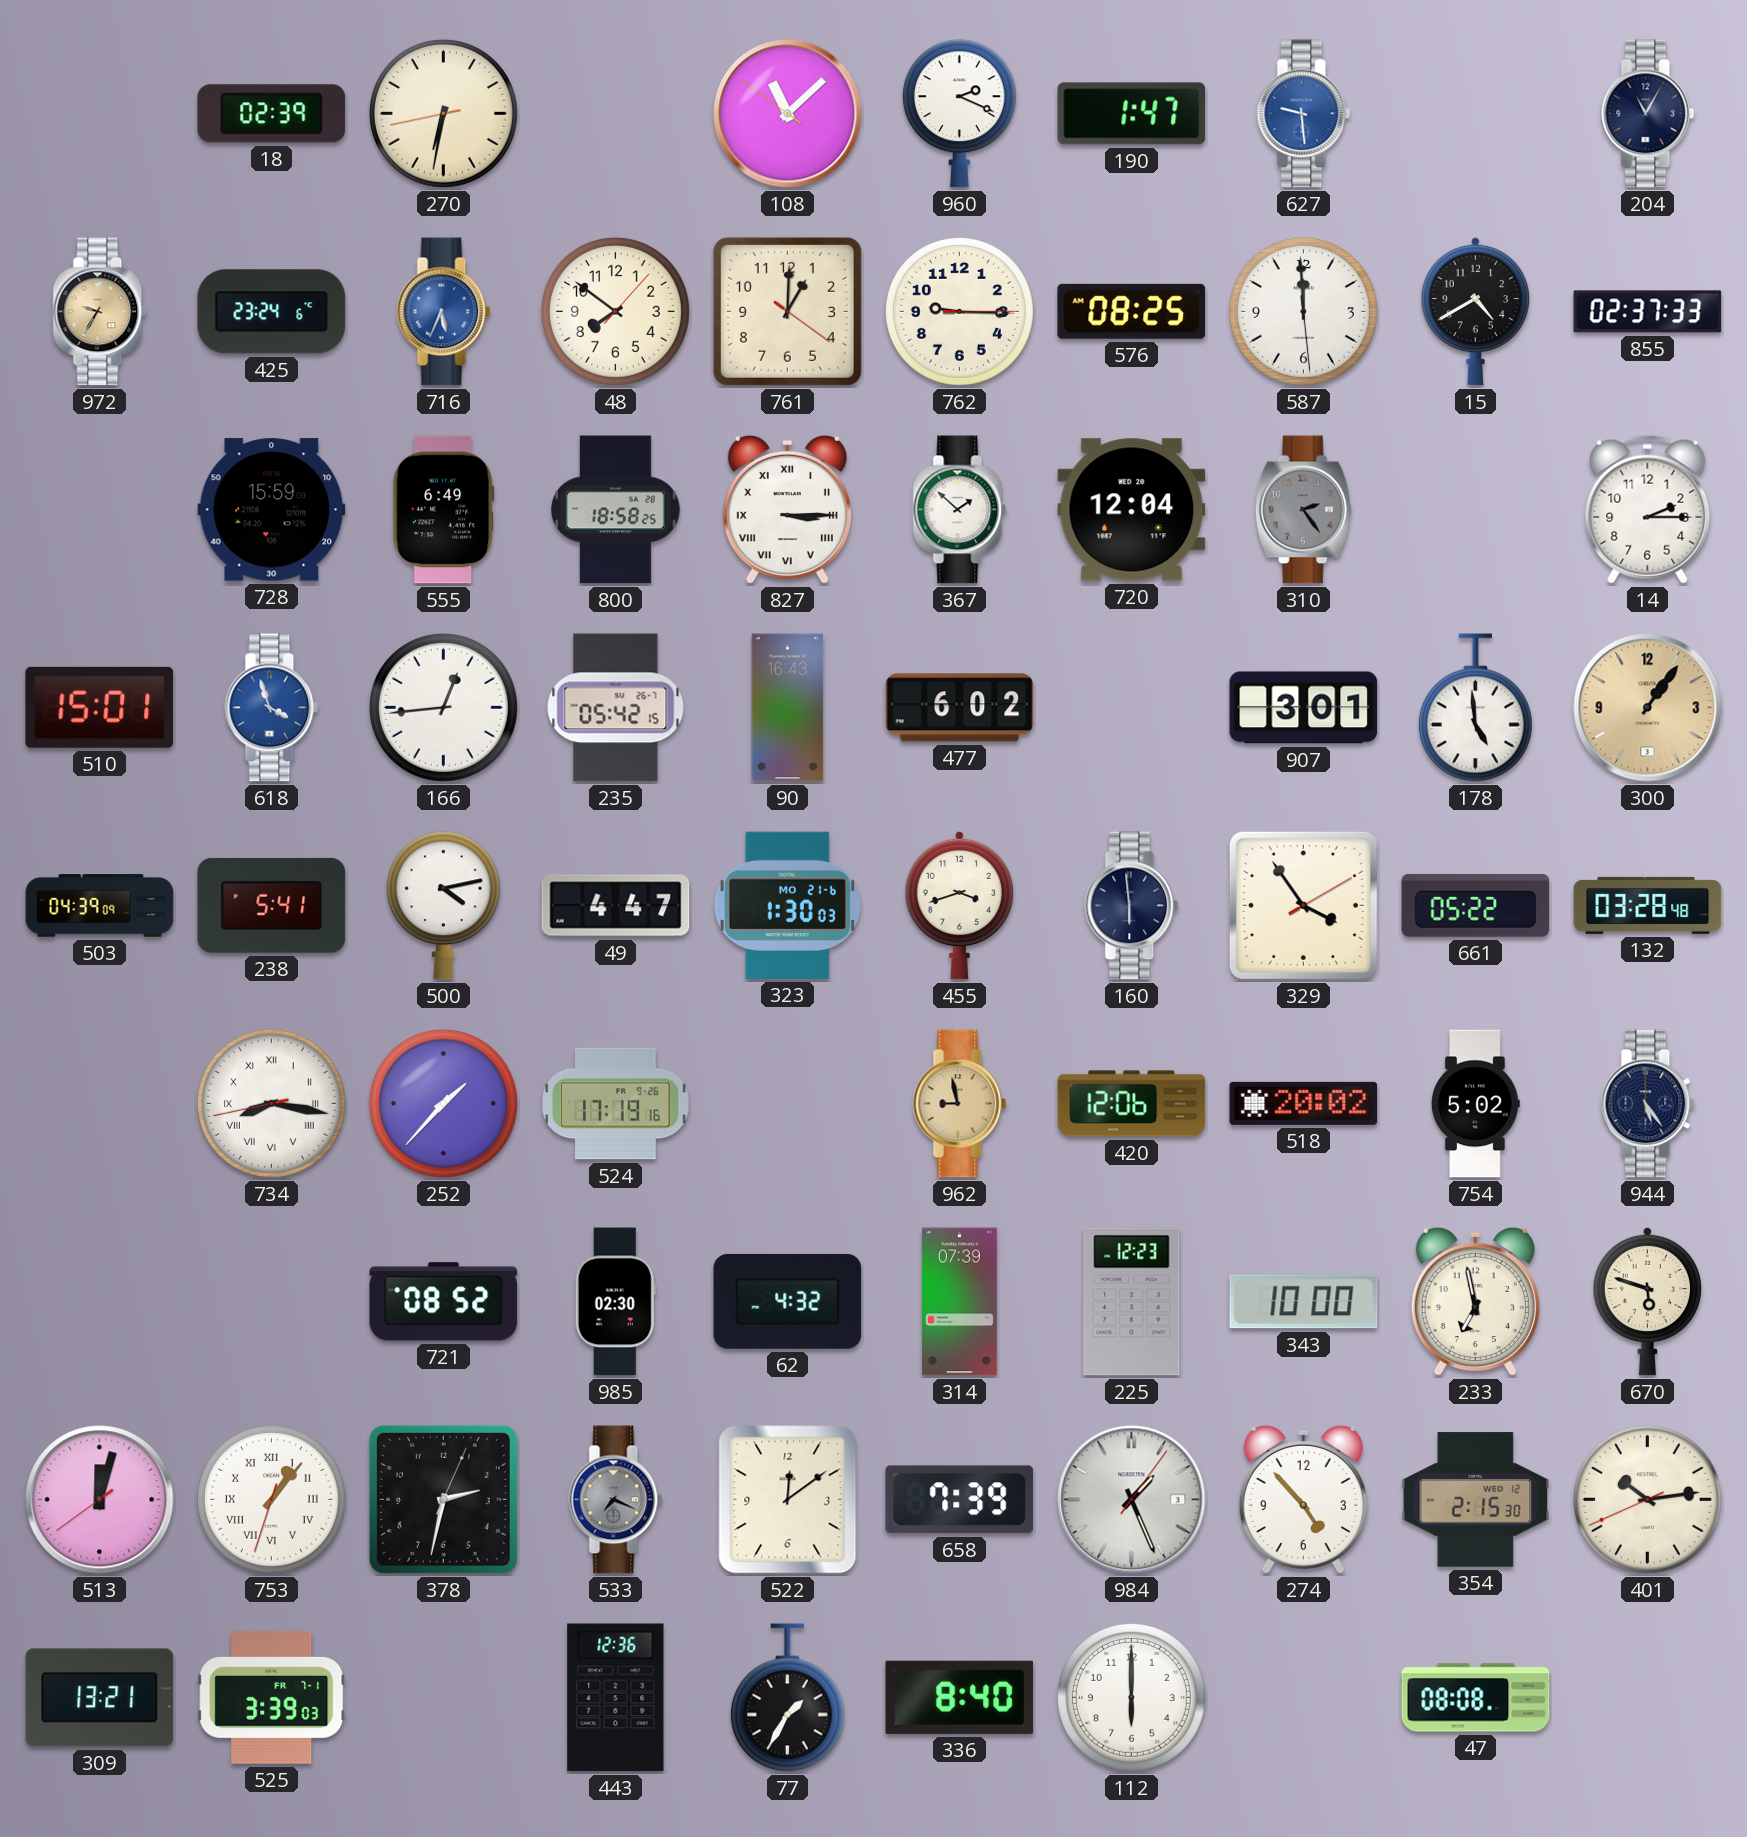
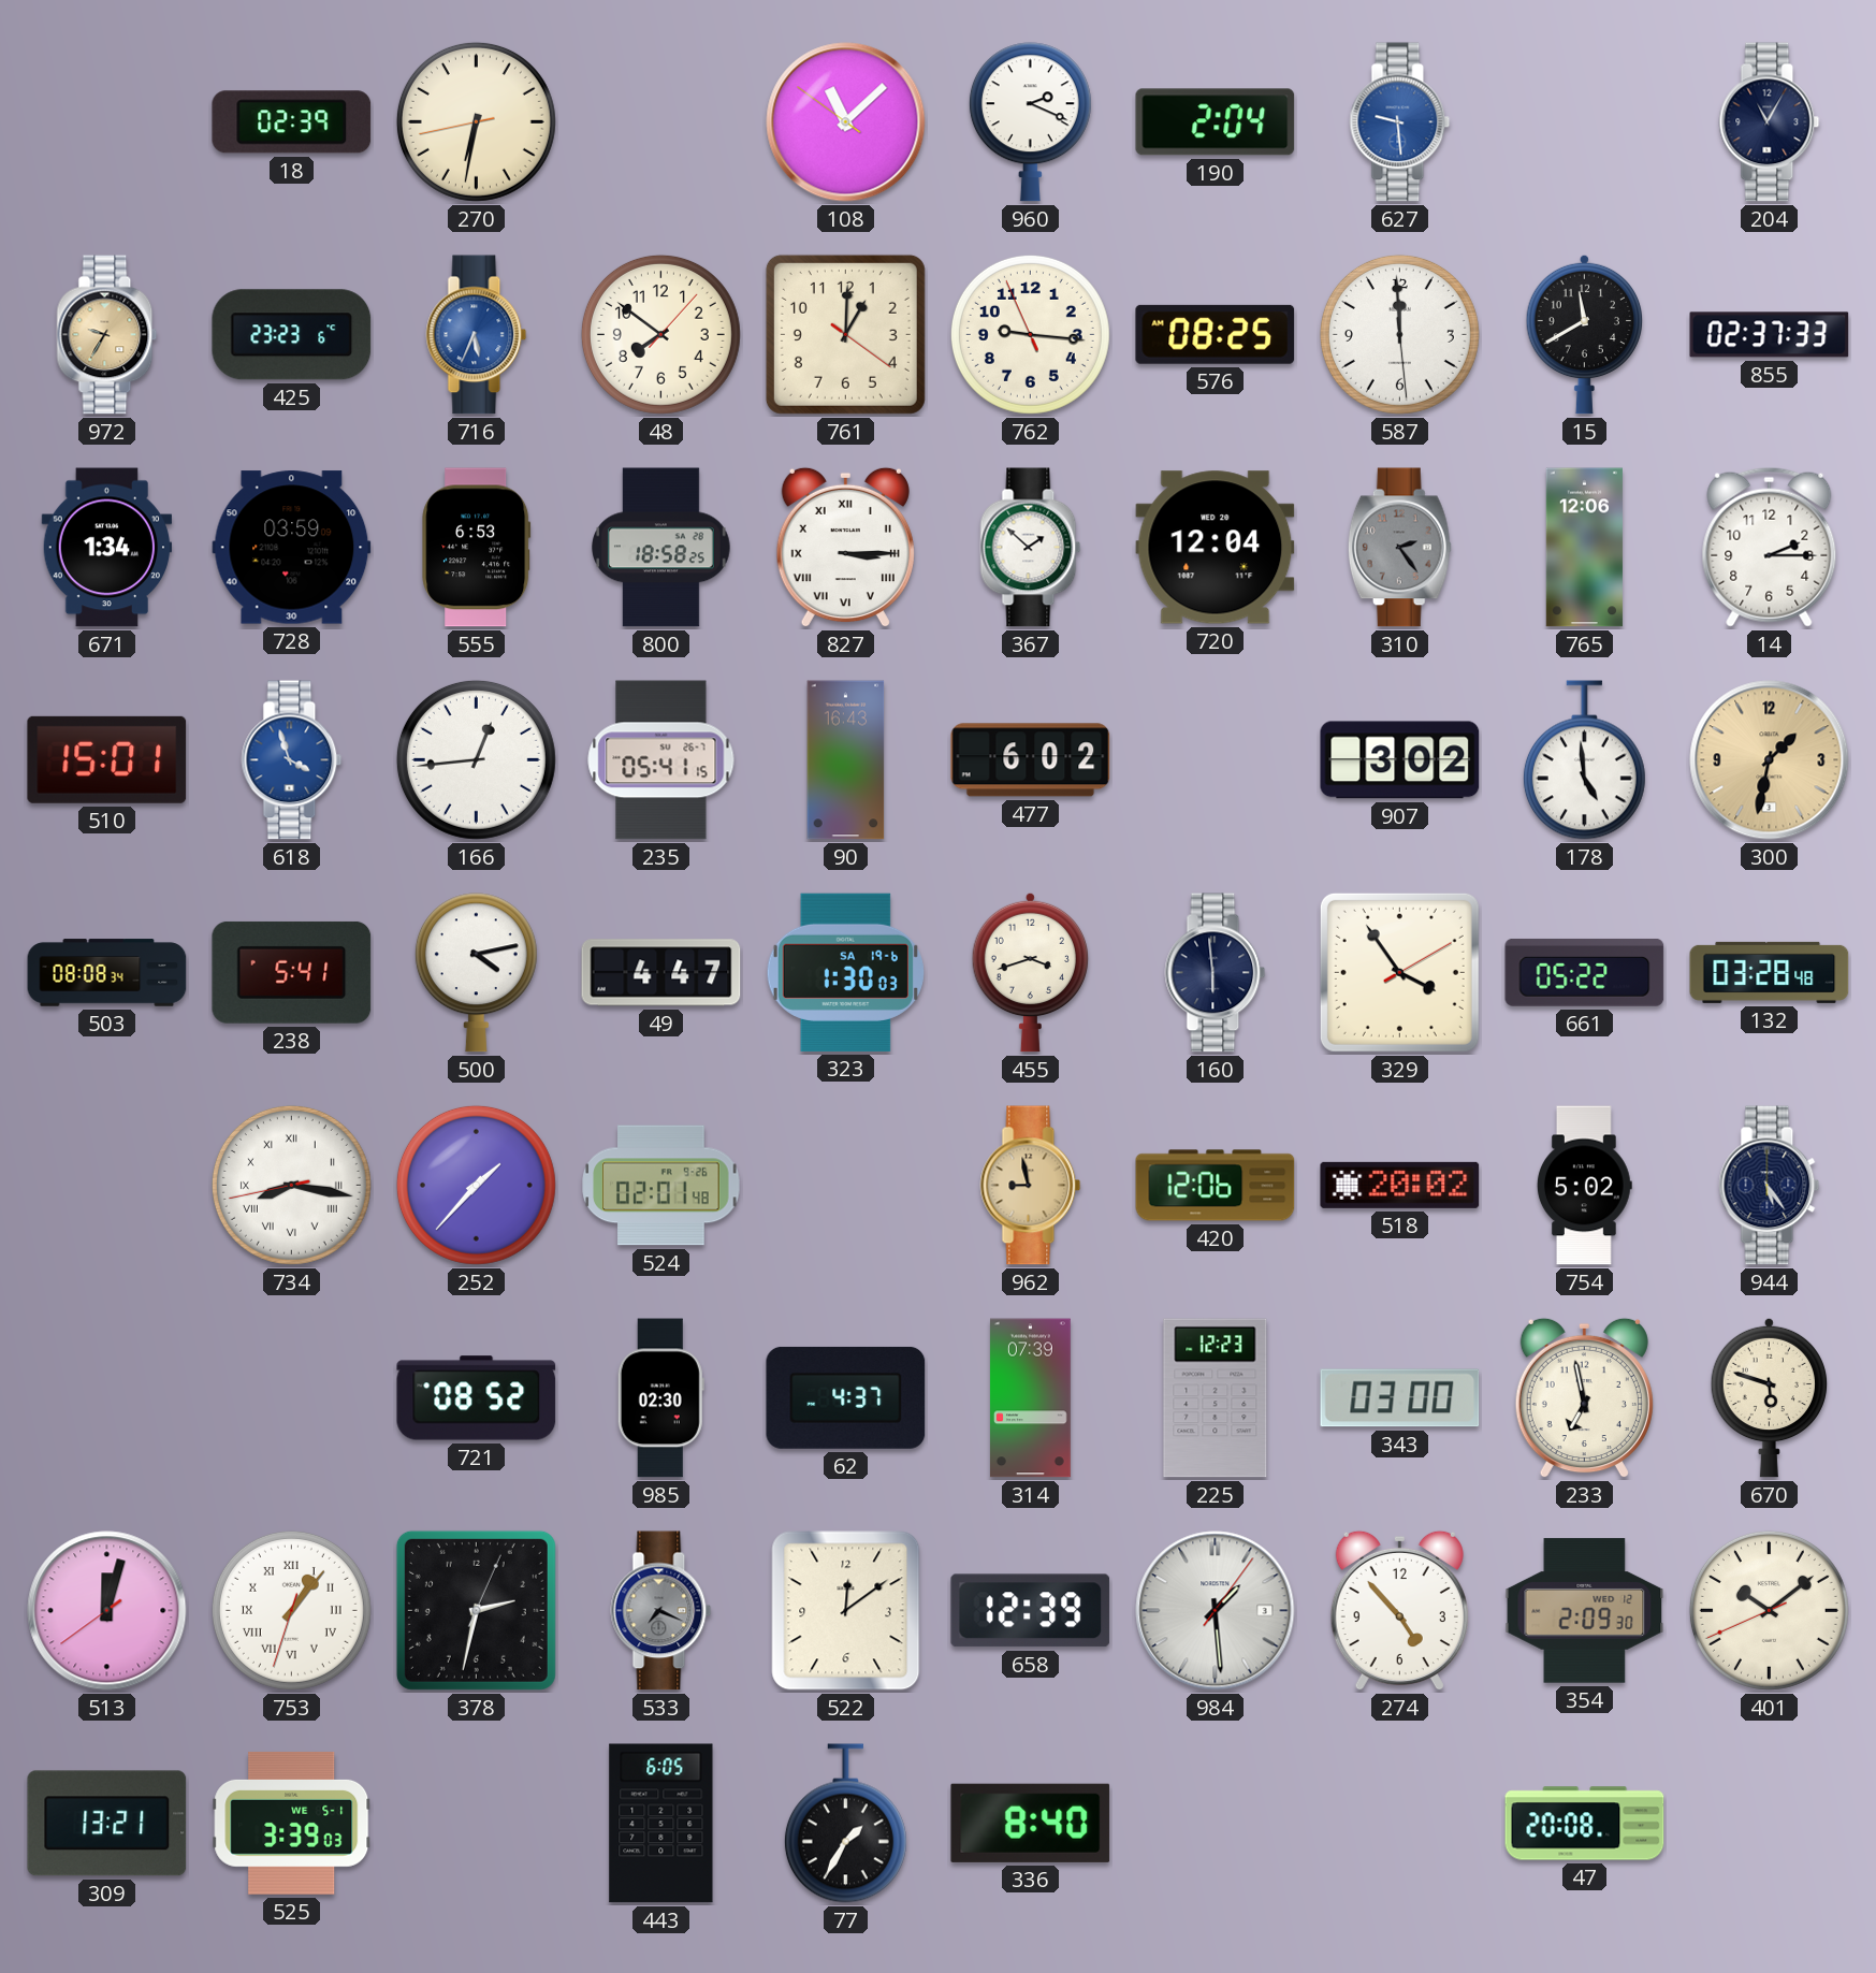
190: 1:47 -> 2:04
425: 23:24 -> 23:23
762: 9:15:15 -> 9:15:56
15: 4:40 -> 11:40
671: none -> 1:34
728: 15:59 -> 03:59
555: 6:49 -> 6:53
765: none -> 12:06
235: 05:42 -> 05:41
907: 3:01 -> 3:02
300: 1:06 -> 1:32
503: 04:39 -> 08:08
323 date: MO 21-6 -> SA 19-6
524: 17:19 -> 02:01
62: 4:32 -> 4:37
343: 10:00 -> 03:00
658: 7:39 -> 12:39
984: 1:26 -> 1:29
354: 2:15 -> 2:09
401: 10:13 -> 10:08
525 date: FR 7-1 -> WE 5-1
443: 12:36 -> 6:05
112: 6:00 -> none
47: 08:08 -> 20:08
